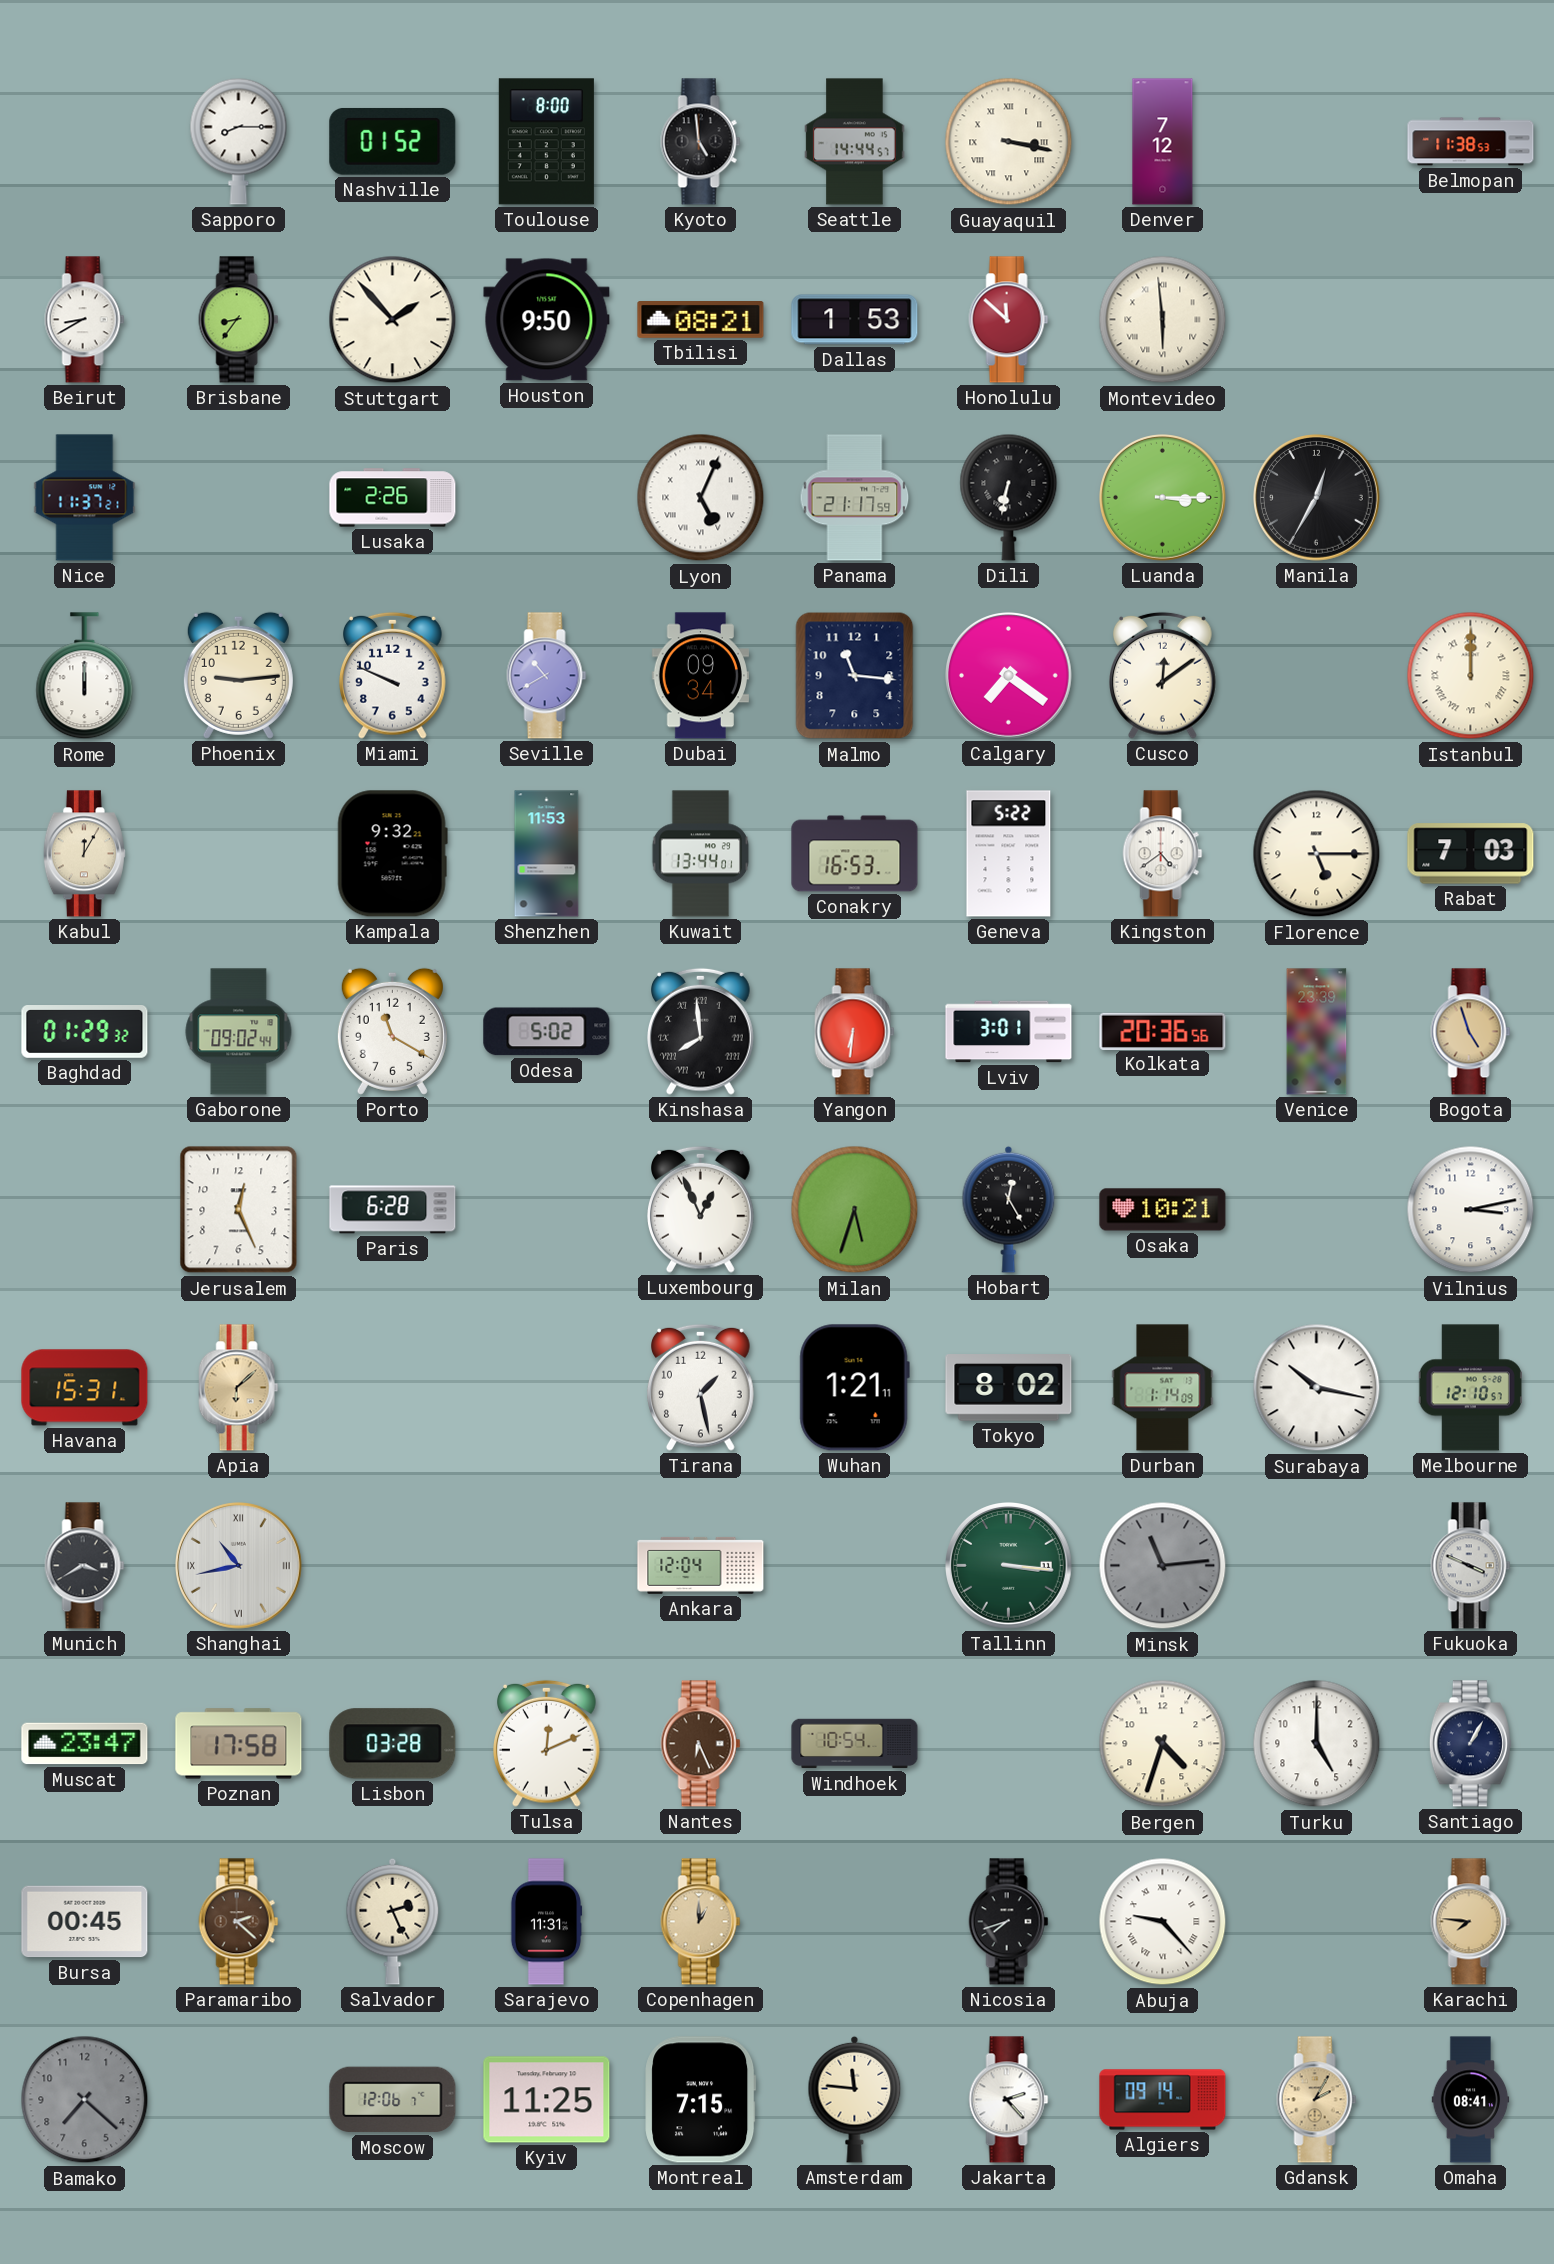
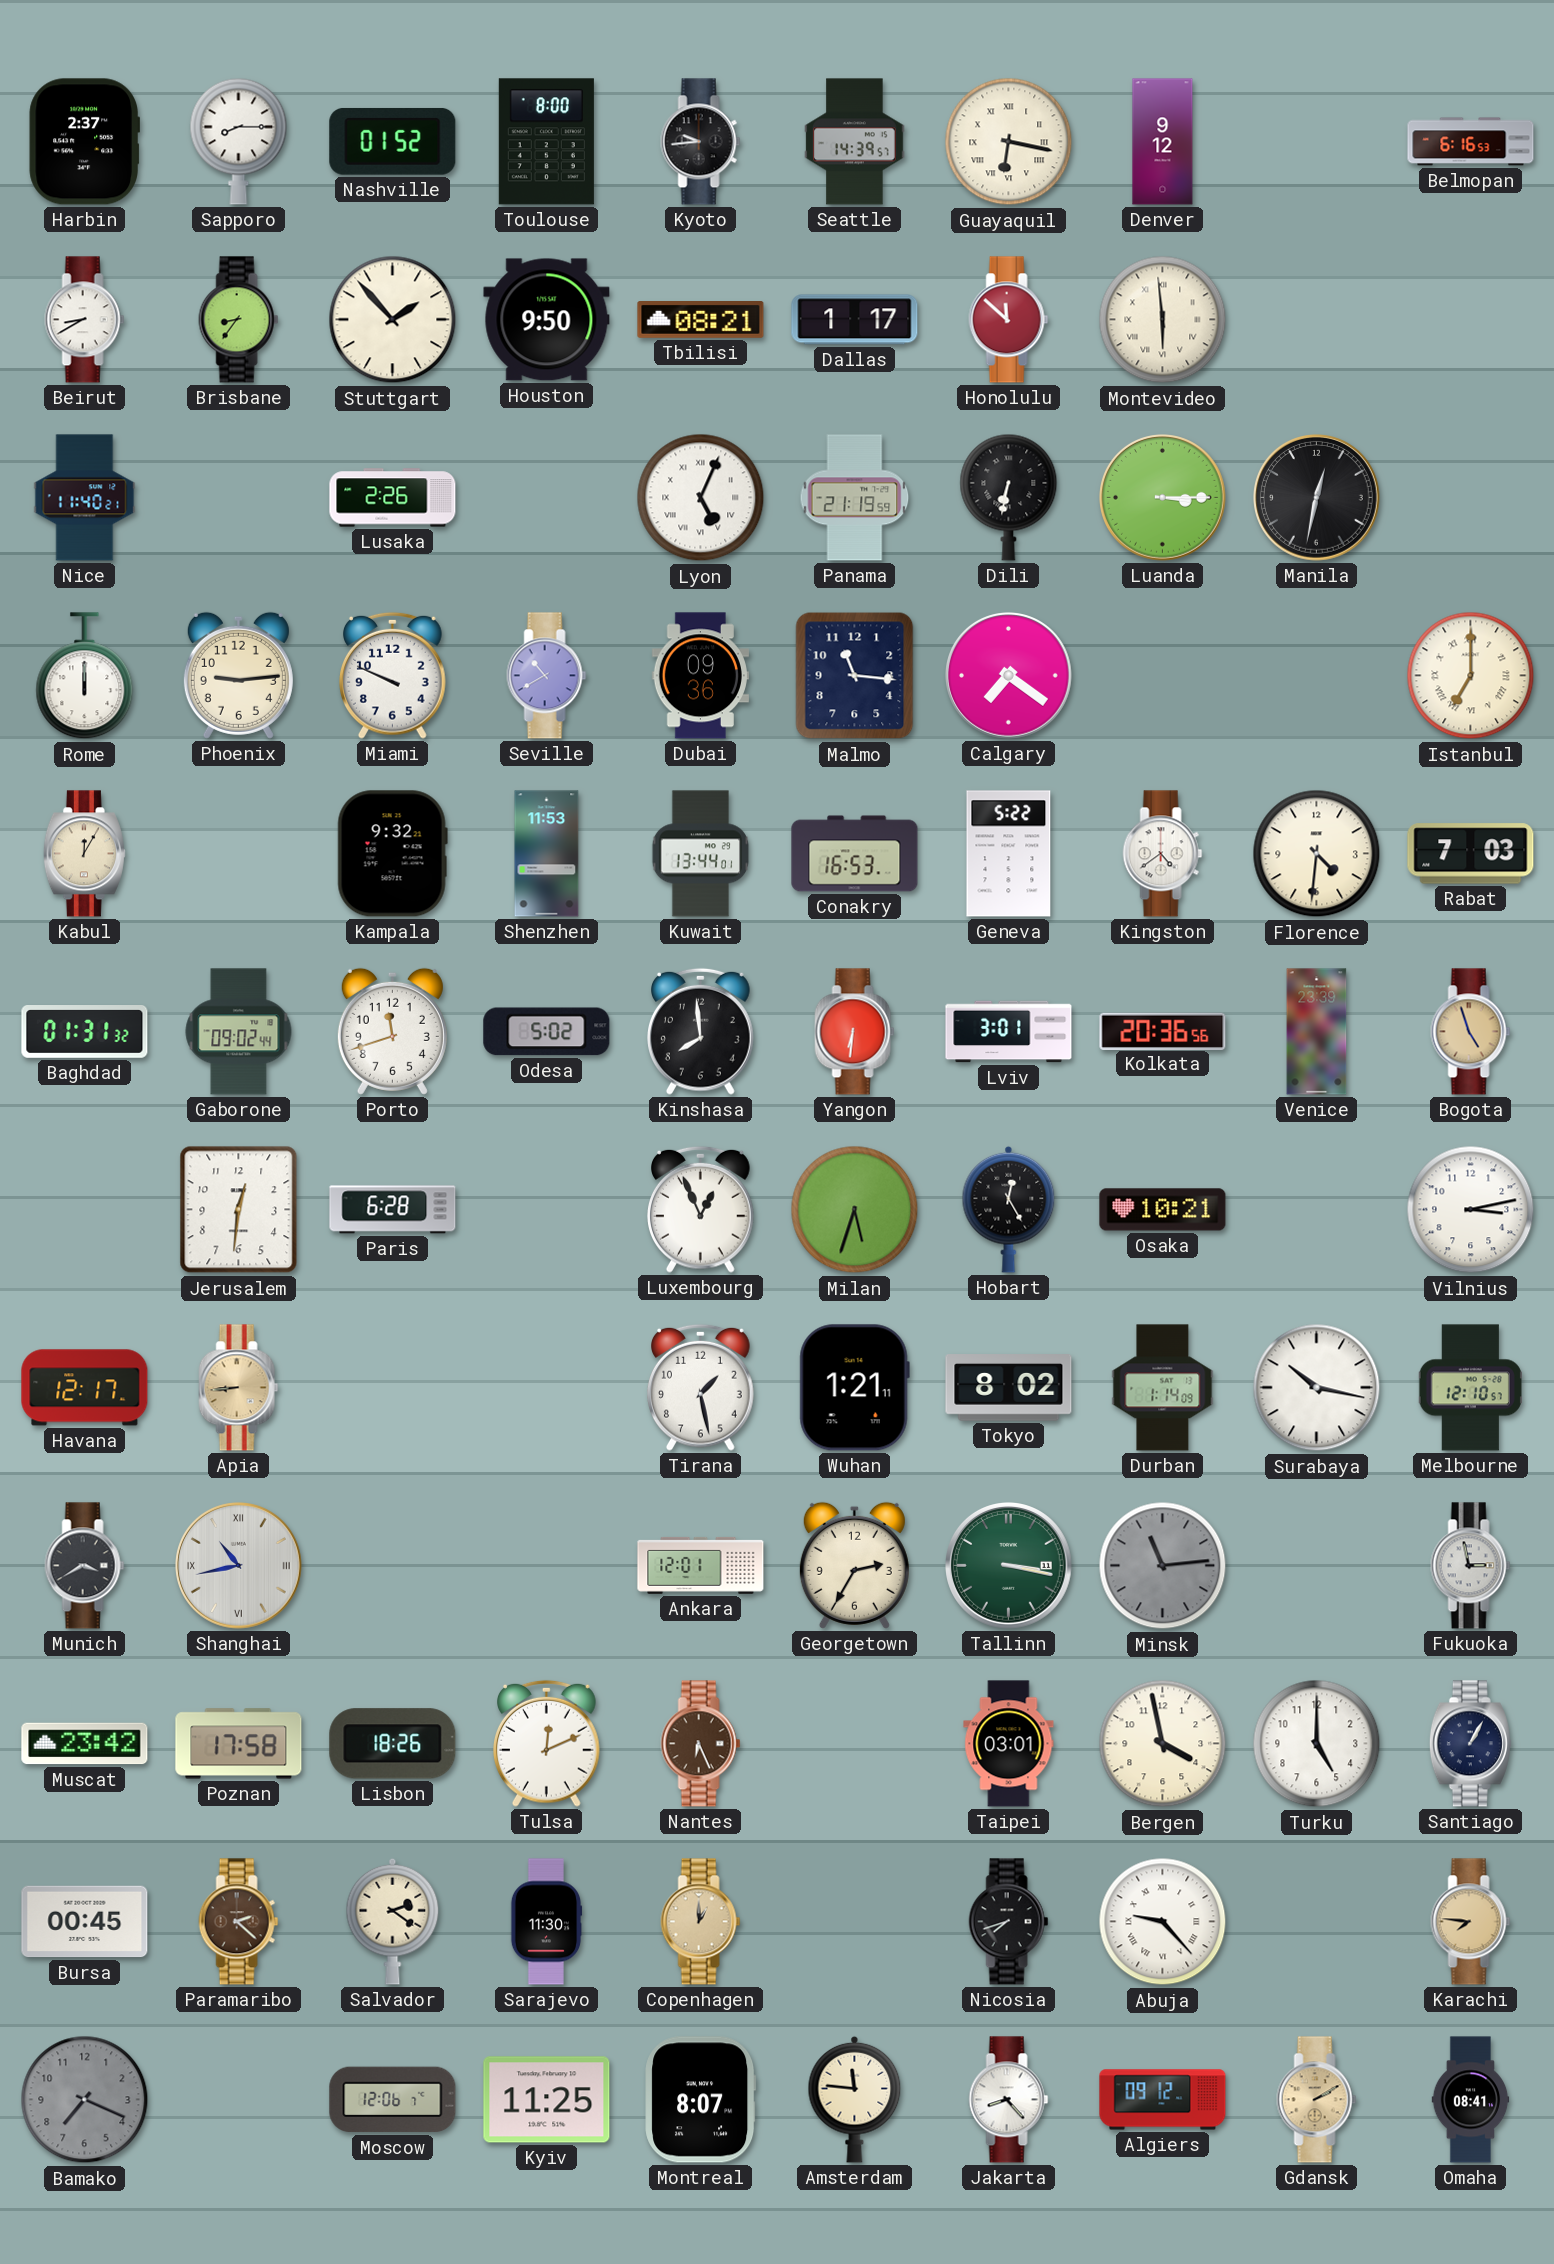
Harbin: none -> 2:37
Kyoto: 4:59 -> 9:44
Seattle: 14:44 -> 14:39
Guayaquil: 3:17 -> 6:17
Denver: 7:12 -> 9:12
Belmopan: 11:38 -> 6:16
Dallas: 1:53 -> 1:17
Nice: 11:37 -> 11:40
Panama: 21:17 -> 21:19
Manila: 12:35 -> 12:32
Dubai: 09:34 -> 09:36
Cusco: 12:09 -> none
Istanbul: 12:00 -> 7:00
Florence: 5:15 -> 4:31
Baghdad: 01:29 -> 01:31
Porto: 11:20 -> 11:42
Kinshasa numerals: Roman -> Arabic
Jerusalem: 12:26 -> 12:31
Havana: 15:31 -> 12:17
Apia: 6:08 -> 8:44
Ankara: 12:04 -> 12:01
Georgetown: none -> 2:35
Tallinn: 3:16 -> 3:17
Fukuoka: 3:49 -> 2:58
Muscat: 23:47 -> 23:42
Lisbon: 03:28 -> 18:26
Windhoek: 10:54 -> none
Taipei: none -> 03:01
Bergen: 4:33 -> 3:58
Salvador: 2:26 -> 2:21
Sarajevo: 11:31 -> 11:30
Bamako: 7:22 -> 7:19
Montreal: 7:15 -> 8:07
Jakarta: 2:23 -> 8:23
Algiers: 09:14 -> 09:12
Gdansk: 2:05 -> 2:10
